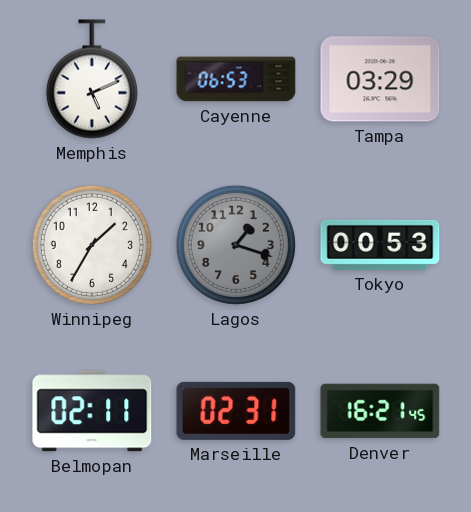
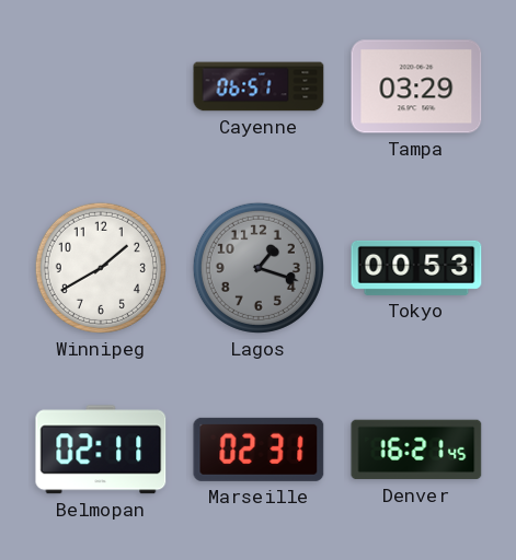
Memphis: 5:11 -> none
Cayenne: 06:53 -> 06:51
Winnipeg: 1:35 -> 1:40
